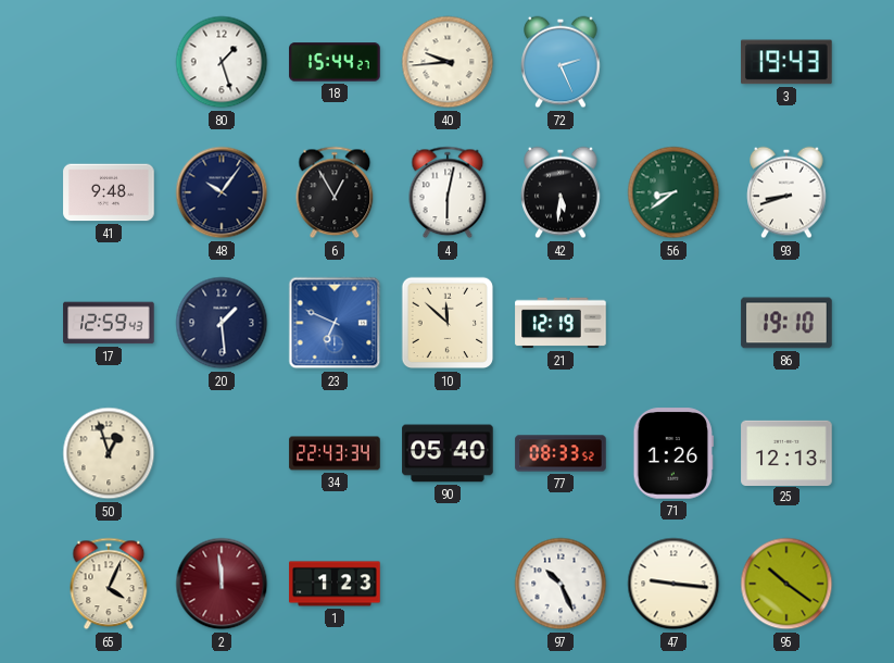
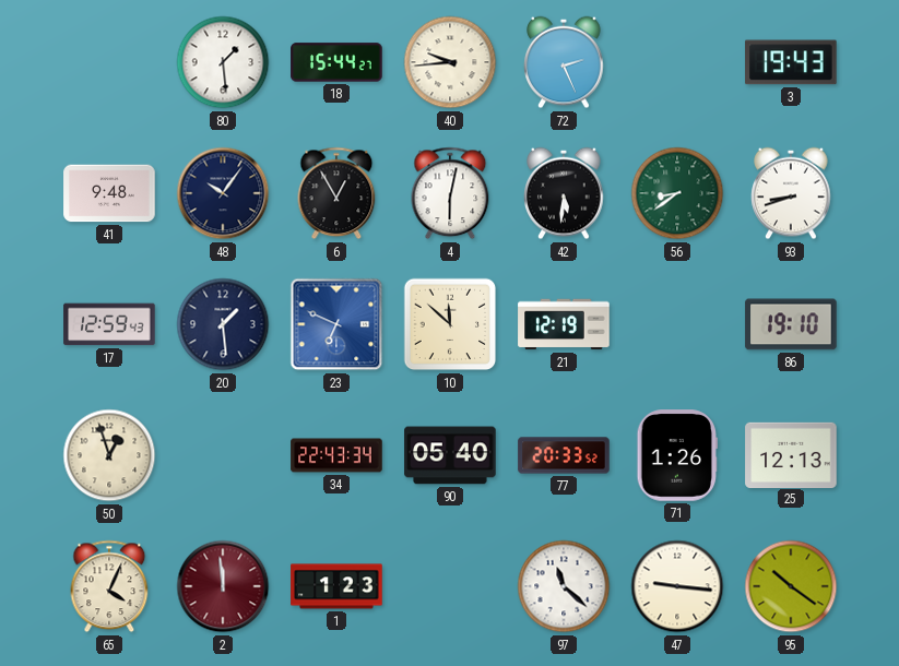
80: 1:27 -> 1:29
77: 08:33 -> 20:33
97: 10:26 -> 11:22
